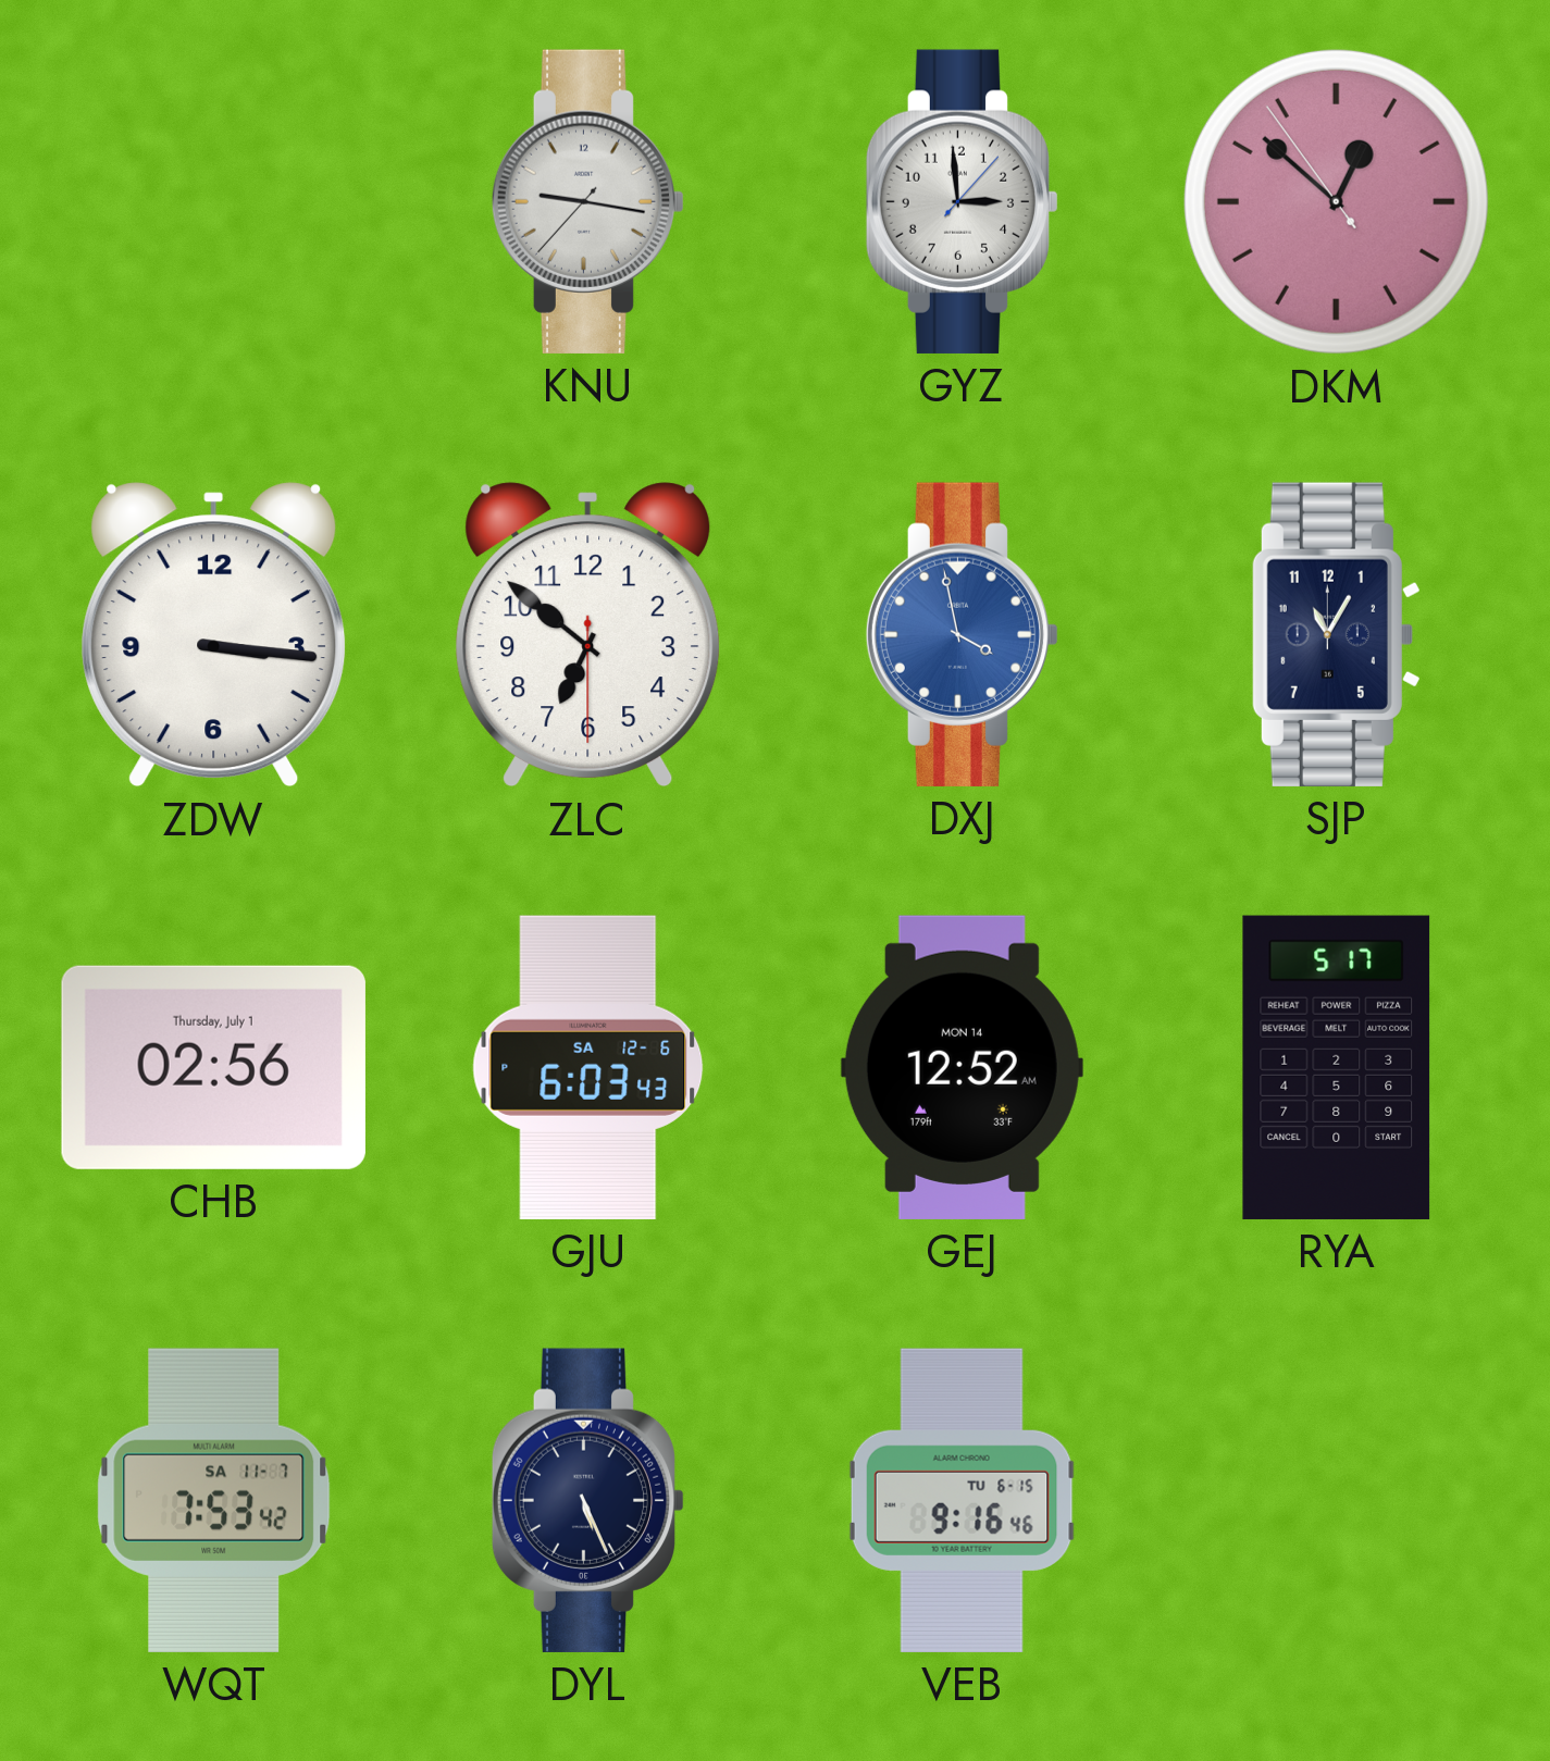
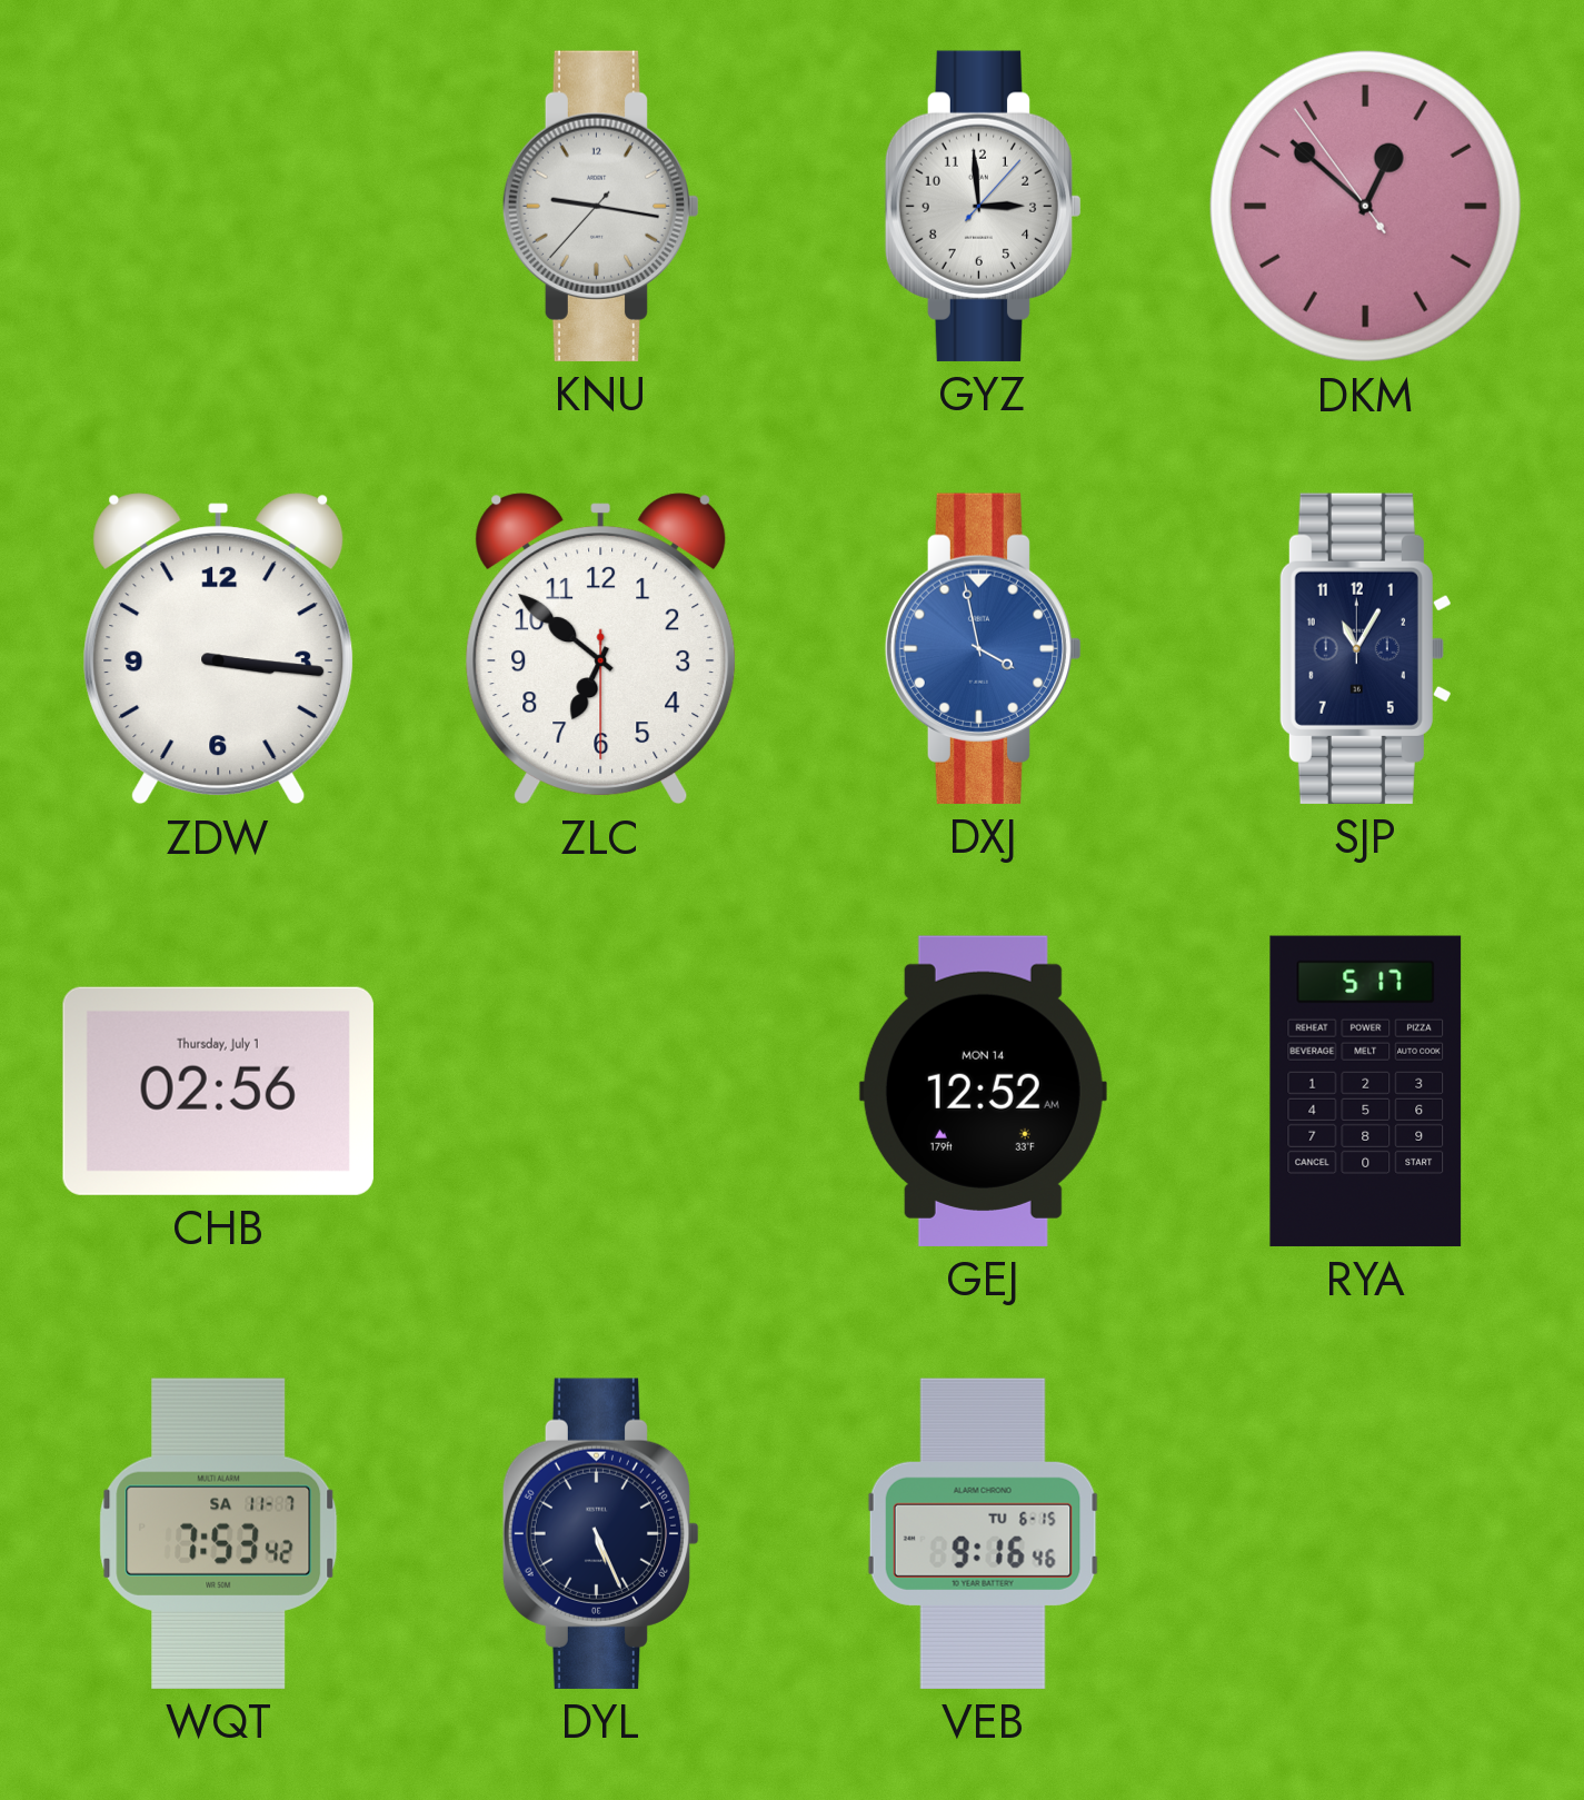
GJU: 6:03 -> none
